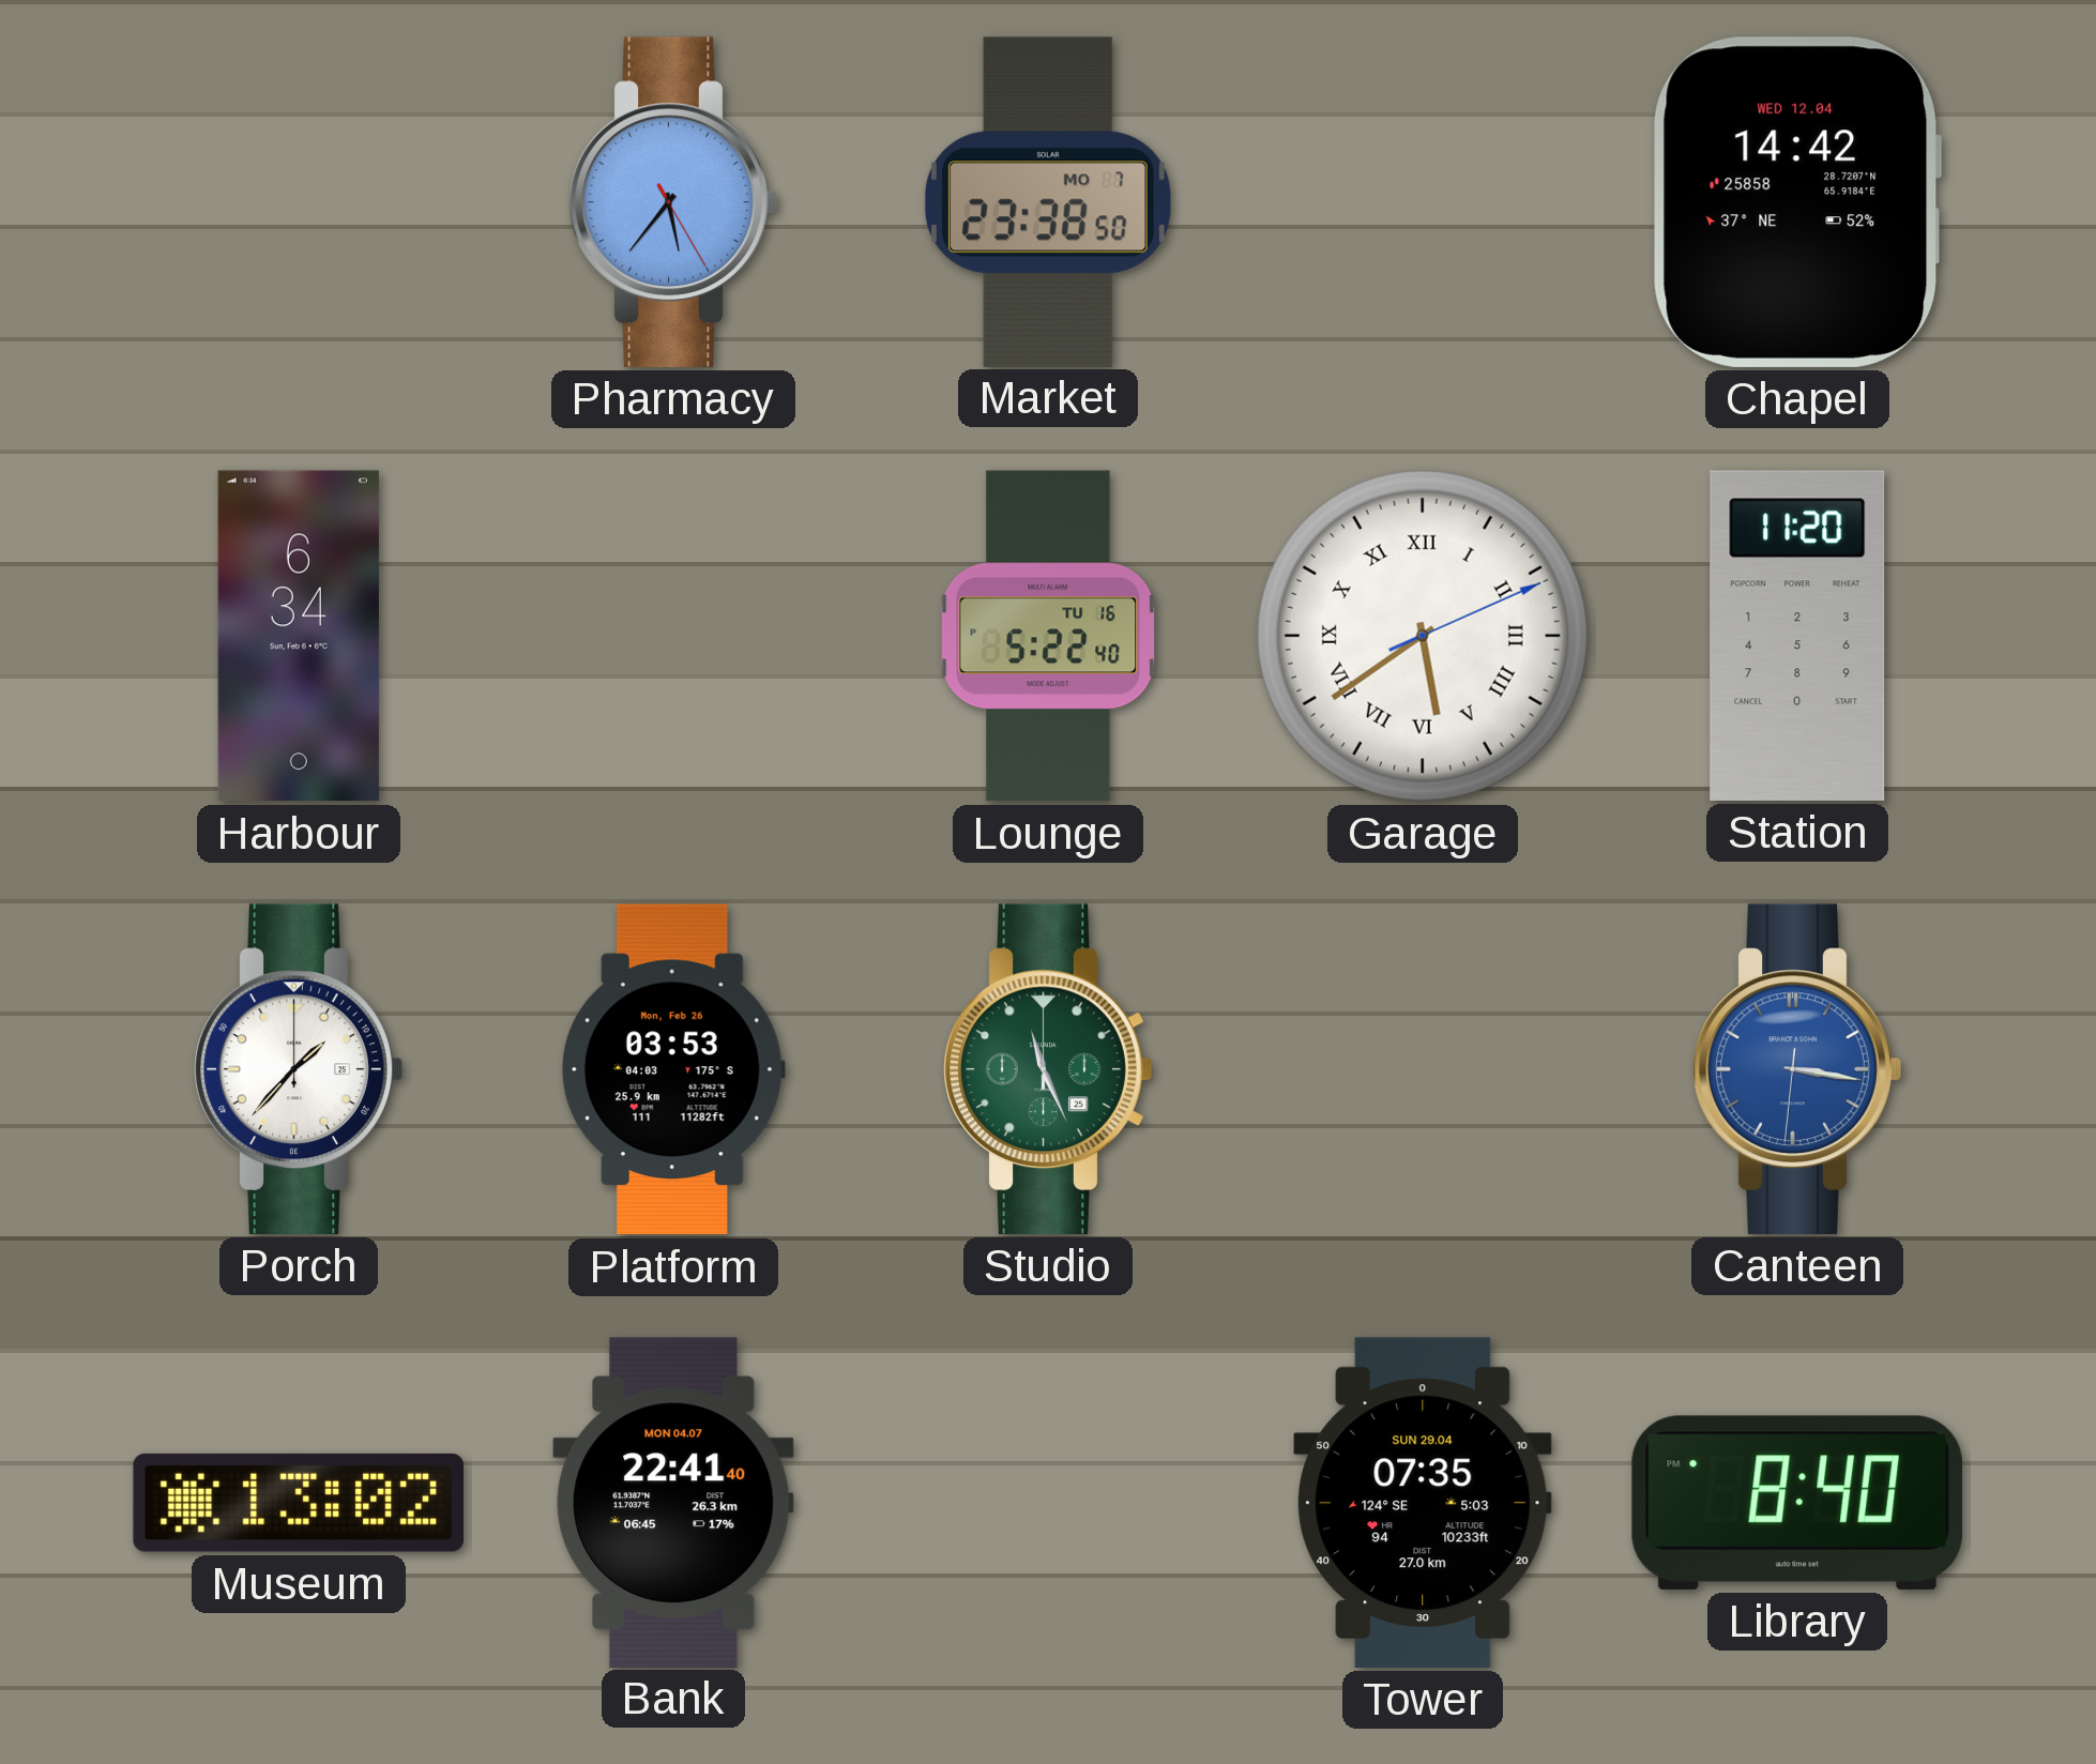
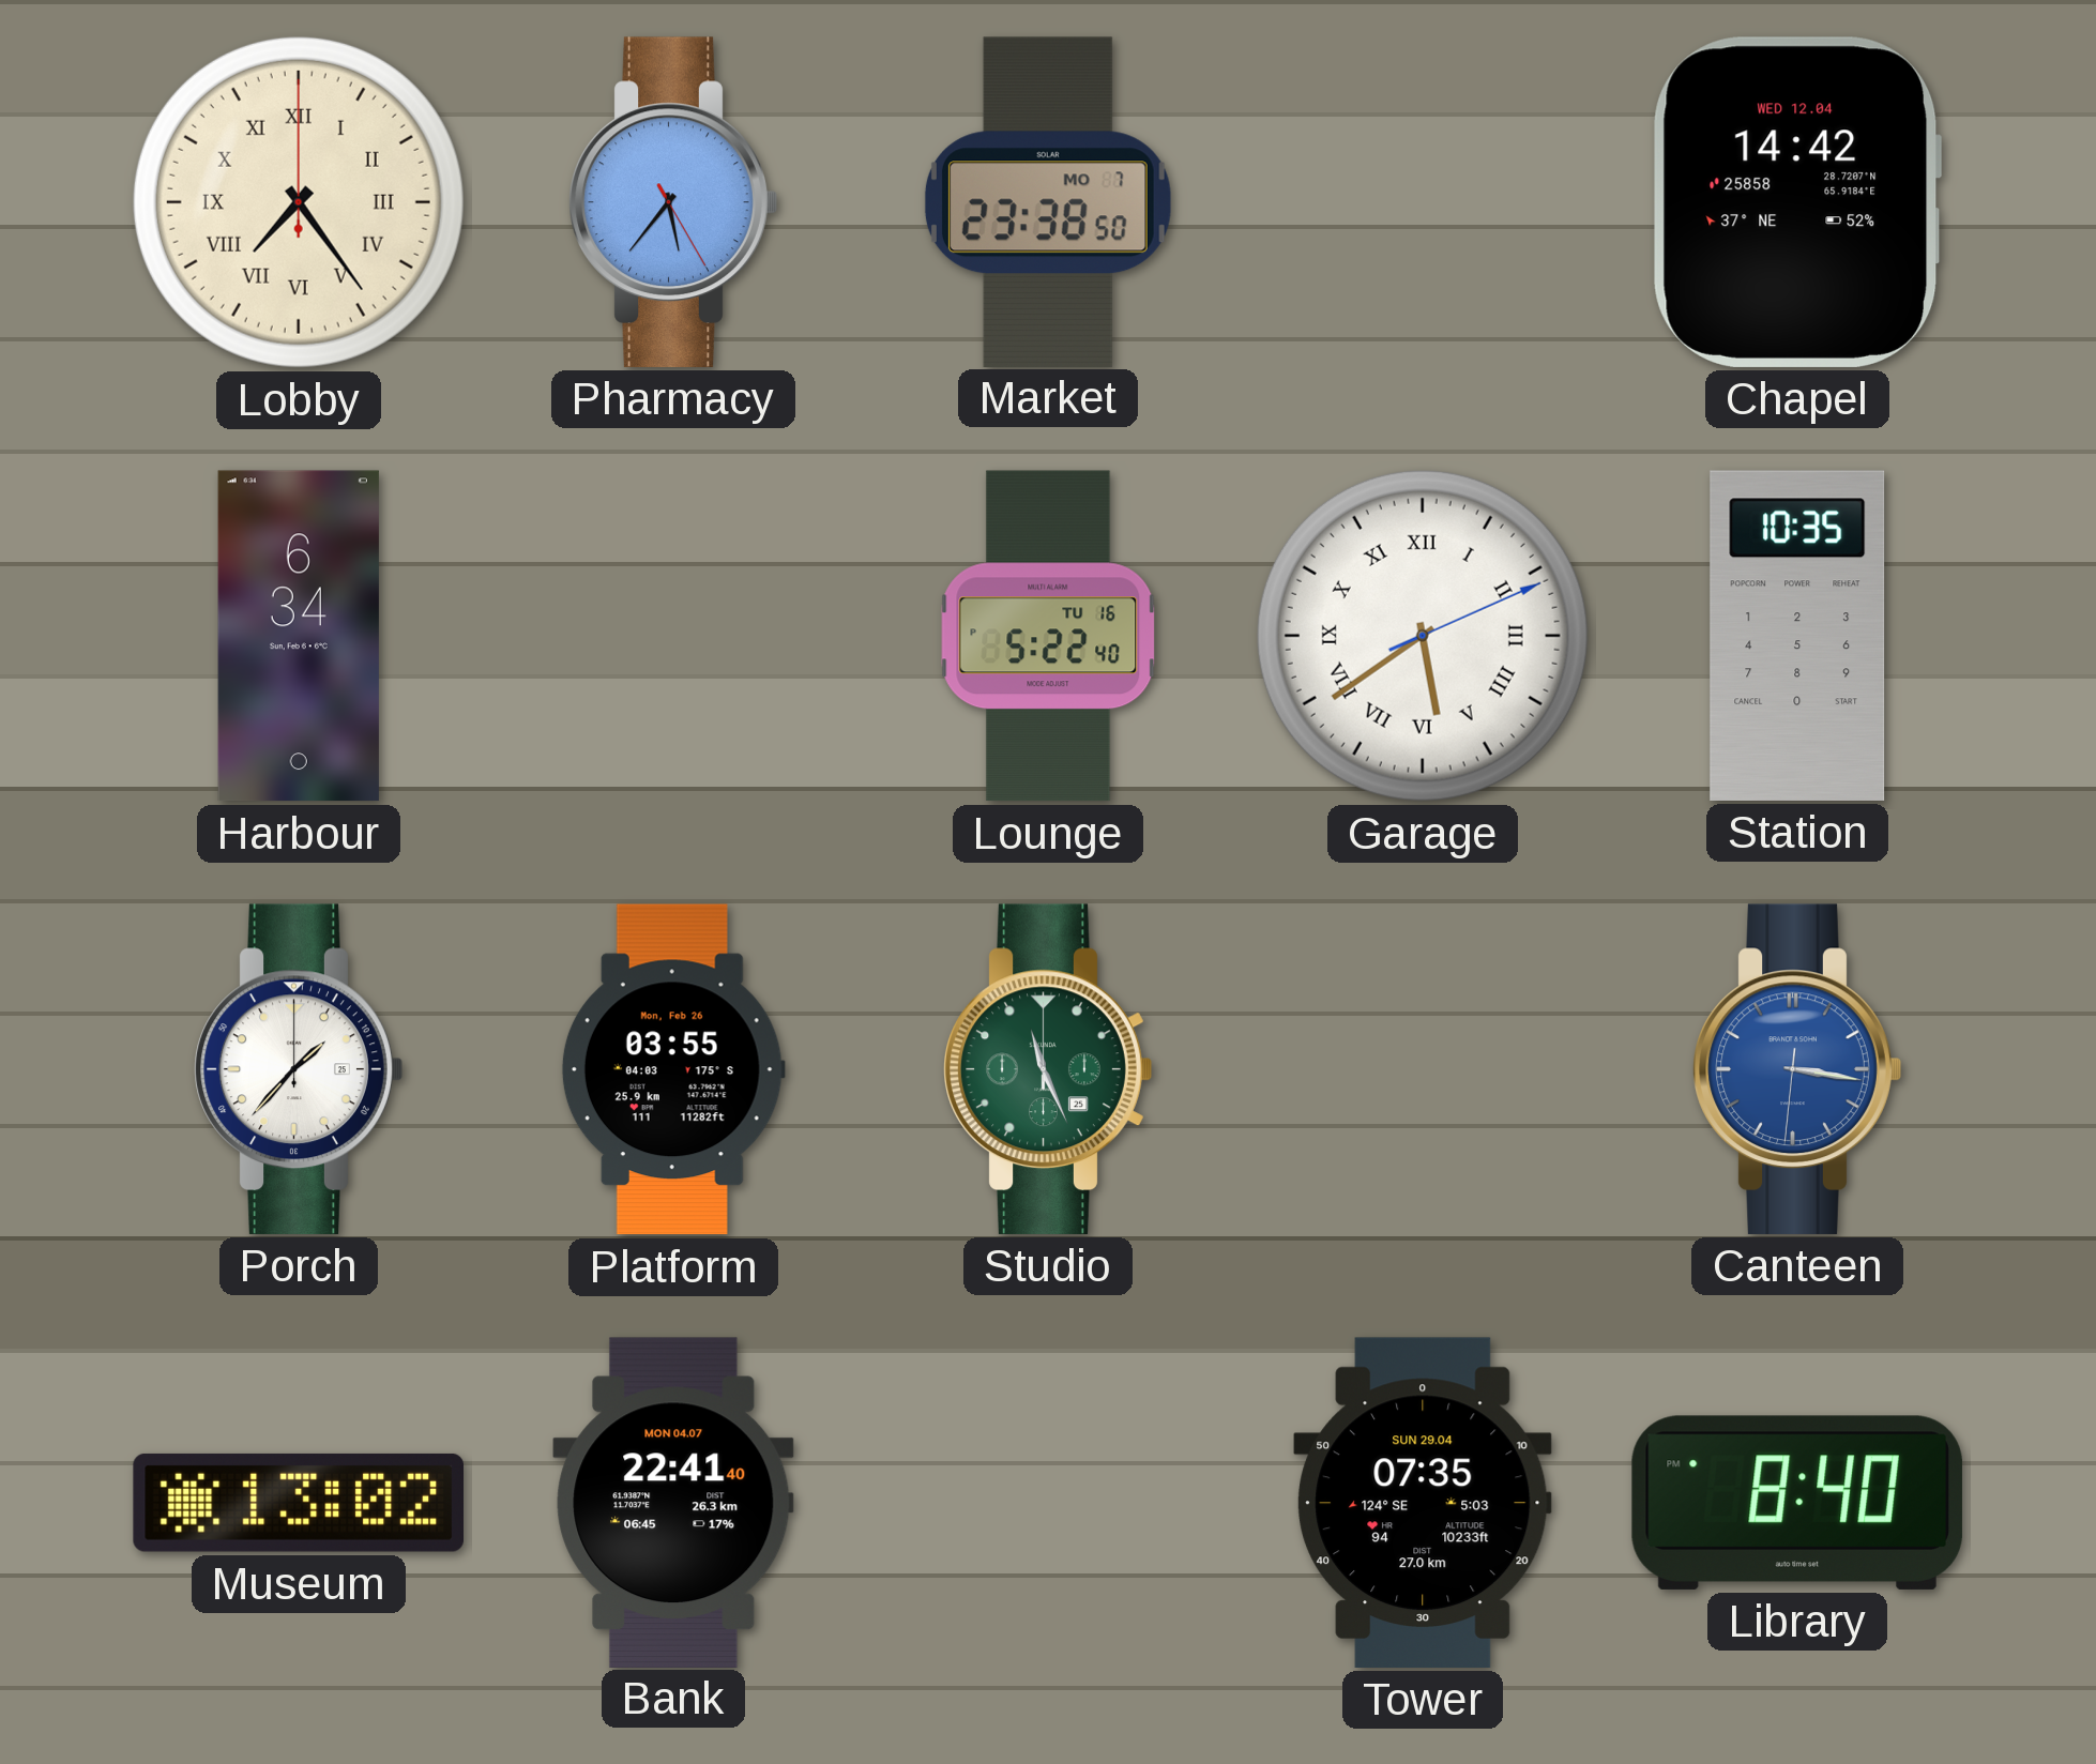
Lobby: none -> 7:24
Station: 11:20 -> 10:35
Platform: 03:53 -> 03:55
